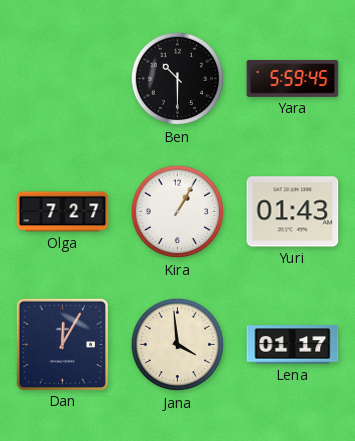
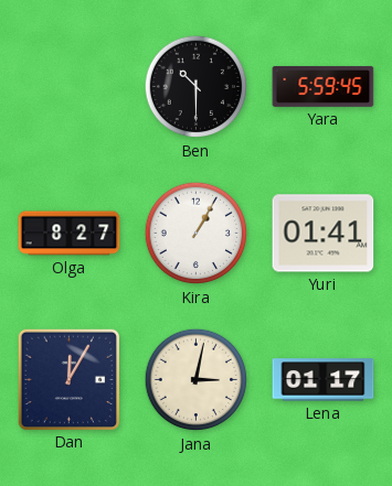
Olga: 7:27 -> 8:27
Yuri: 01:43 -> 01:41
Jana: 3:59 -> 3:02
